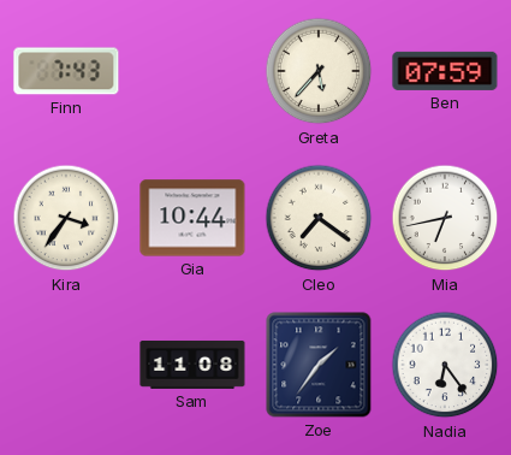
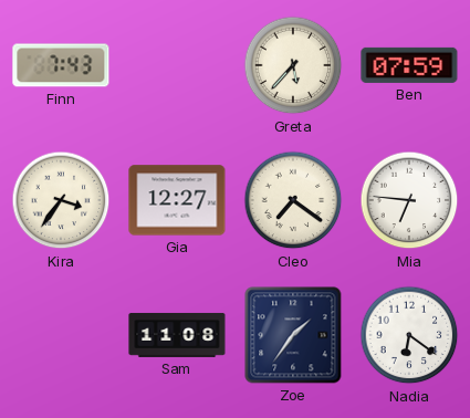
Gia: 10:44 -> 12:27
Mia: 6:43 -> 6:46
Nadia: 6:24 -> 6:21
